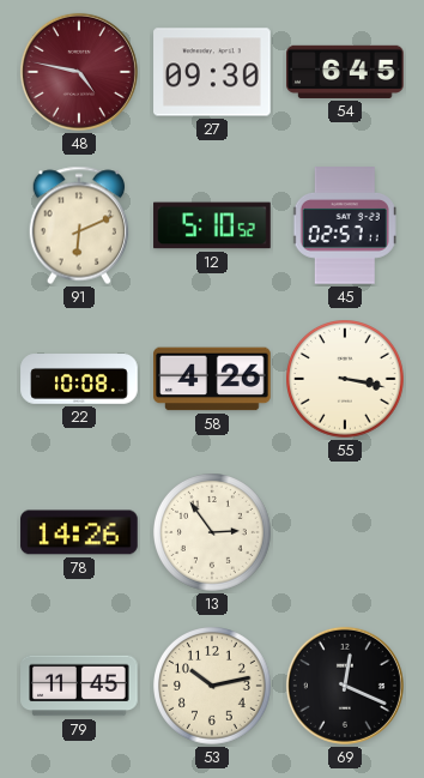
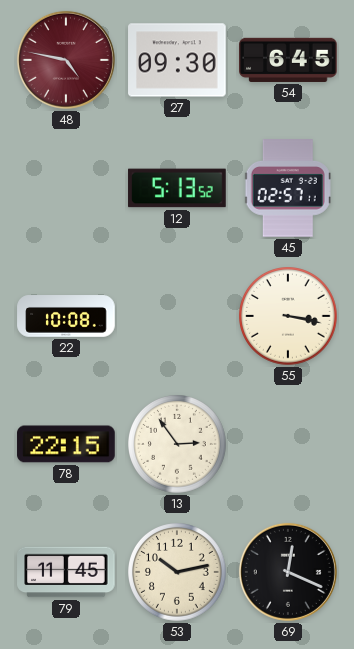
91: 6:11 -> none
12: 5:10 -> 5:13
58: 4:26 -> none
78: 14:26 -> 22:15
